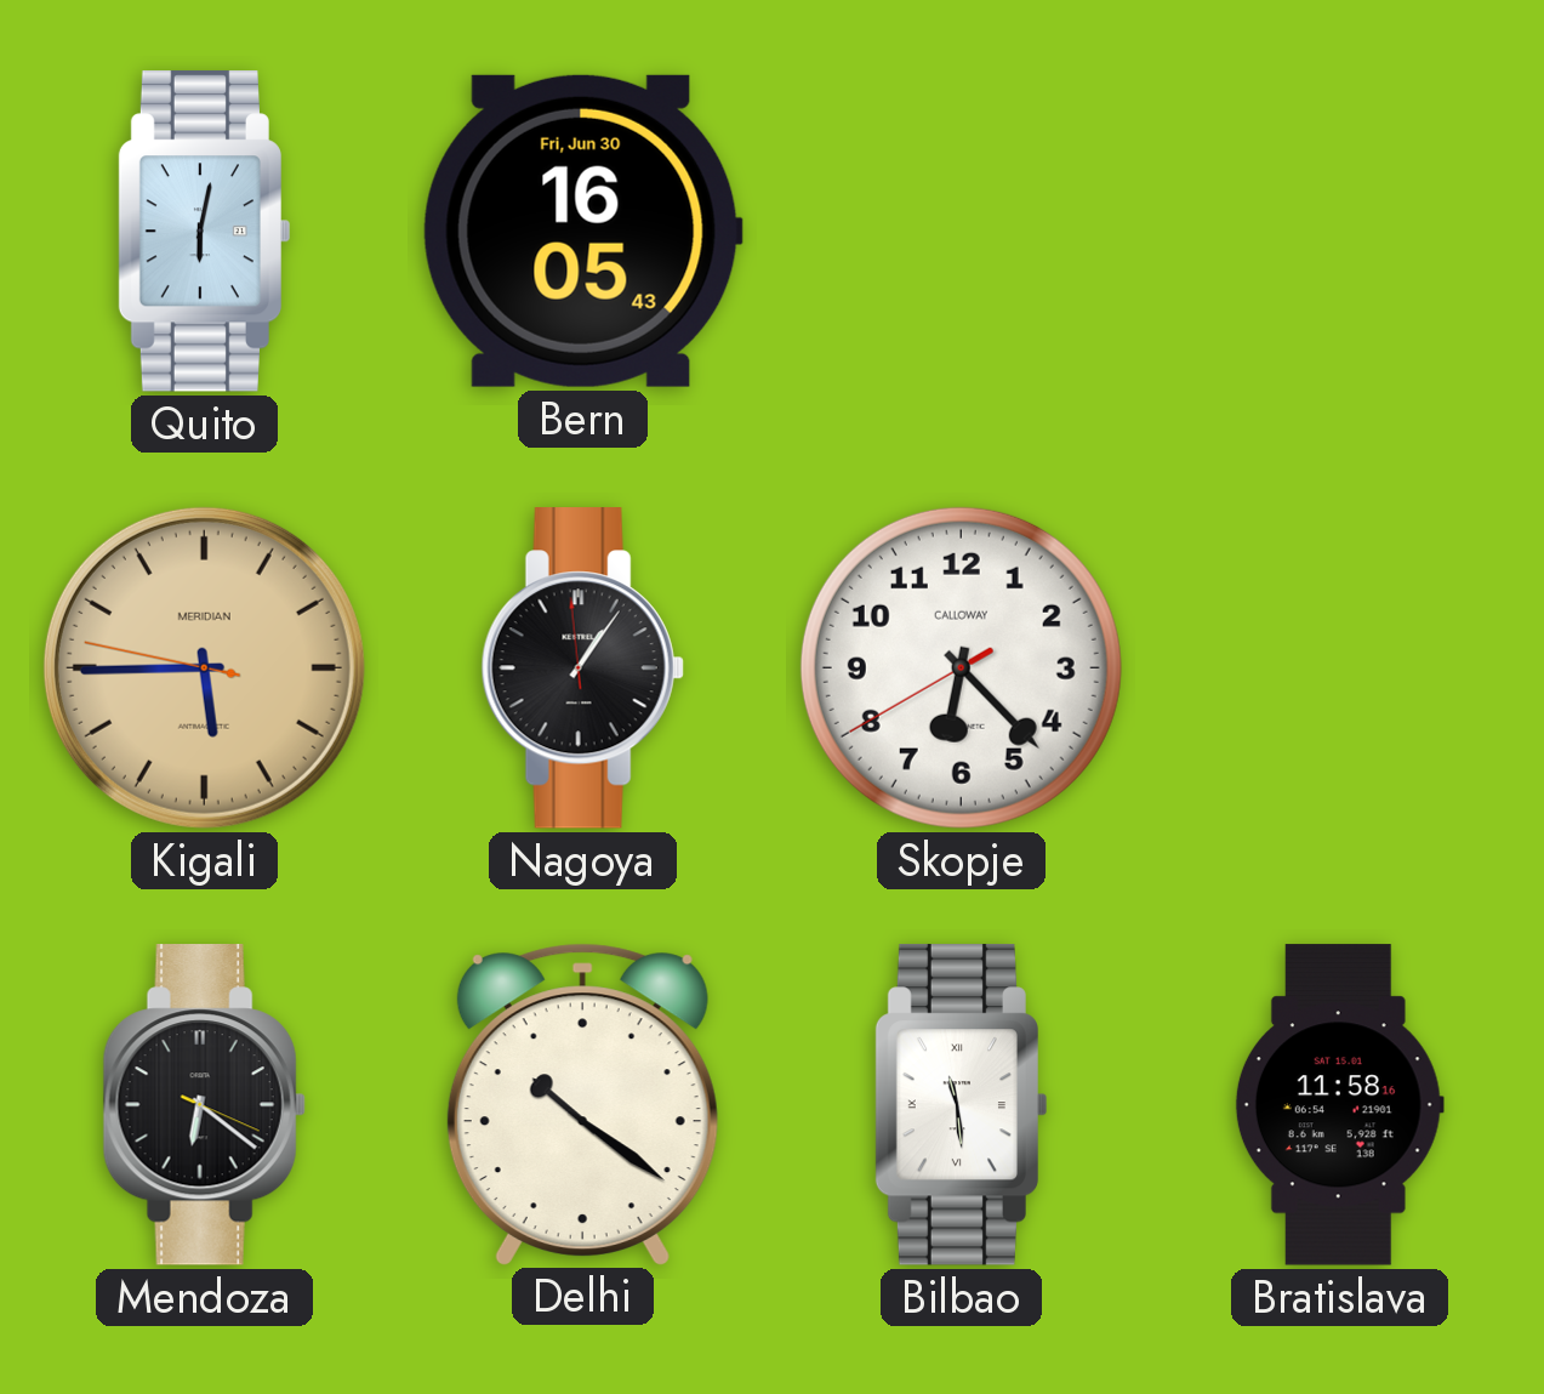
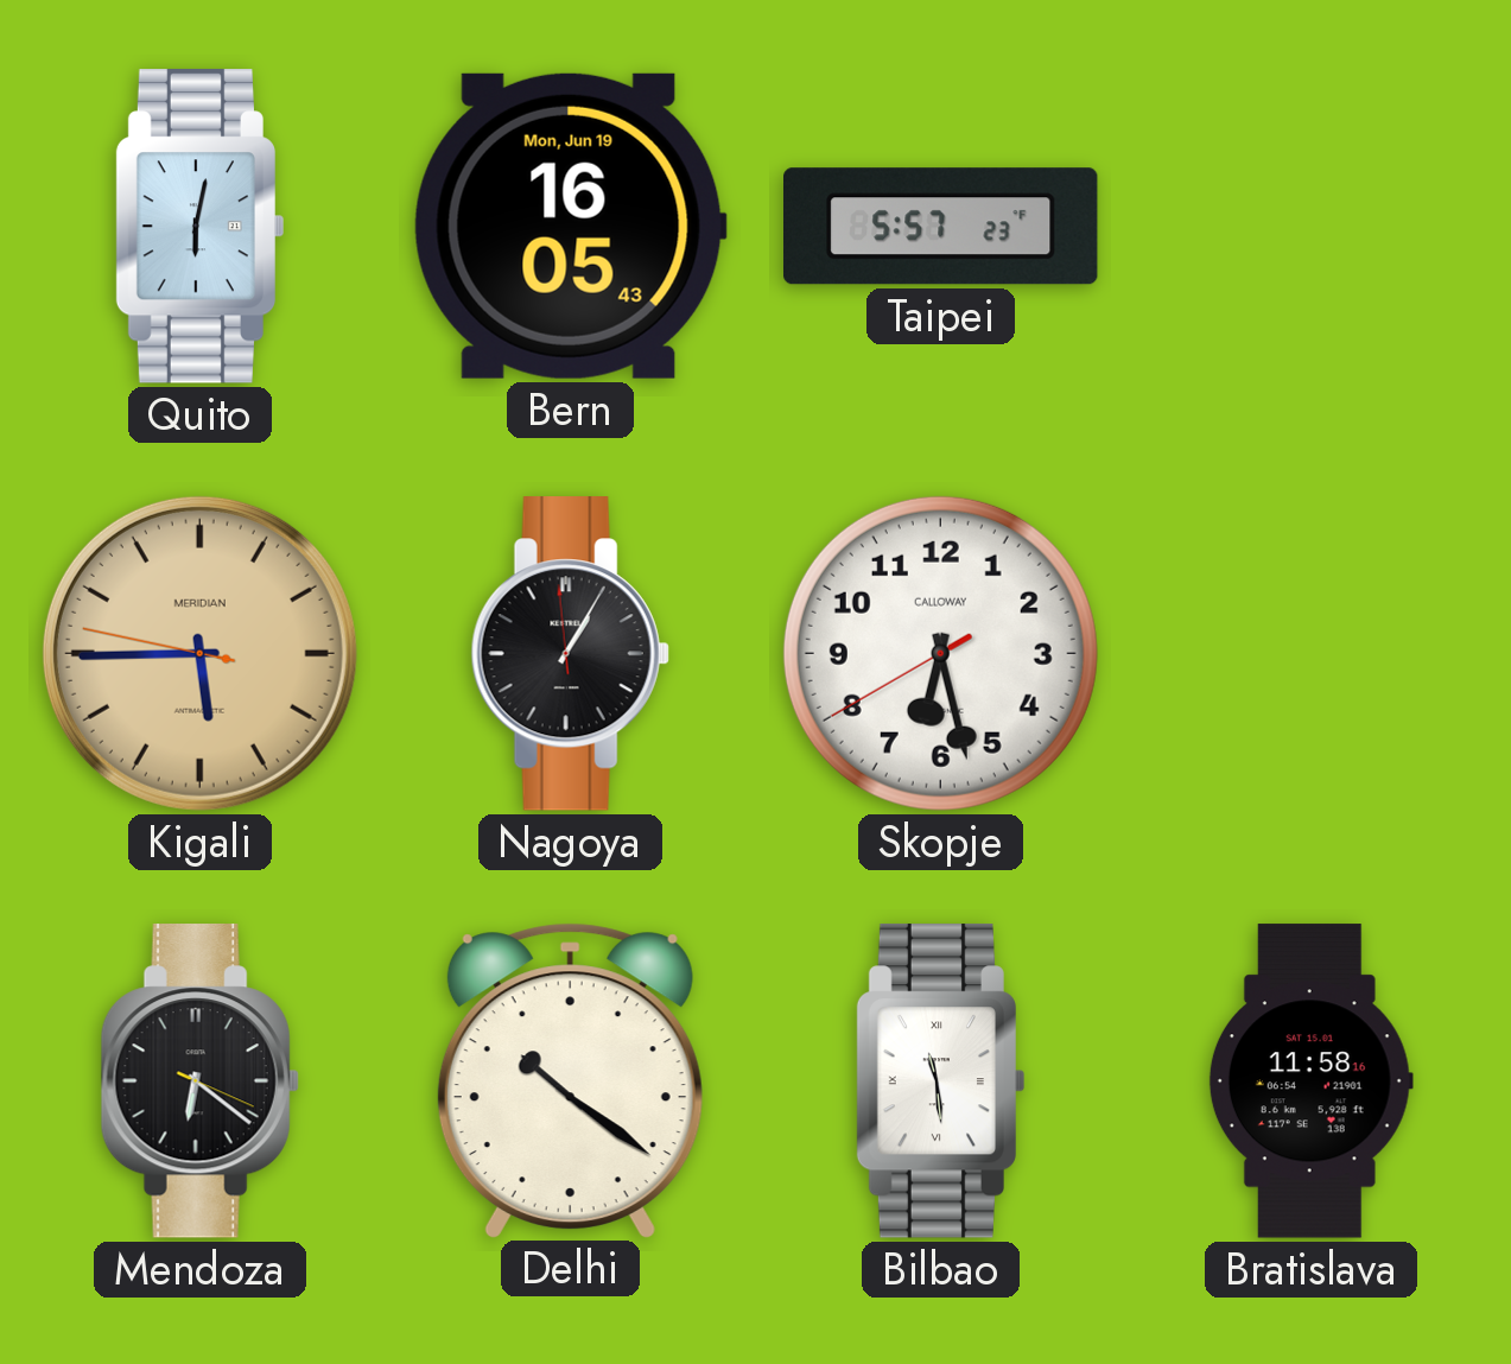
Bern date: Fri, Jun 30 -> Mon, Jun 19
Taipei: none -> 5:57
Nagoya: 1:05 -> 1:04
Skopje: 6:22 -> 6:27
